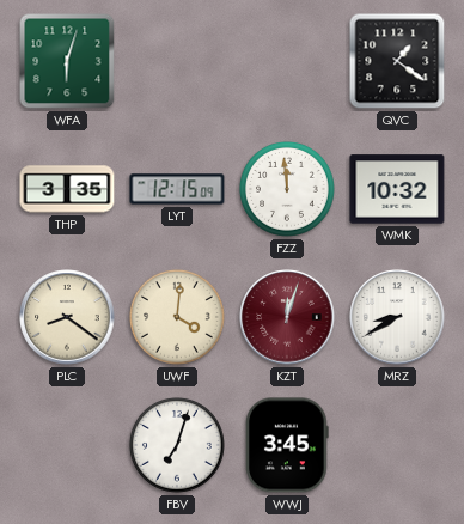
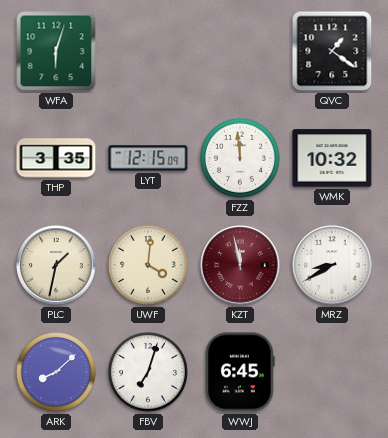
PLC: 8:21 -> 1:32
KZT: 12:03 -> 11:58
ARK: none -> 8:08
WWJ: 3:45 -> 6:45
